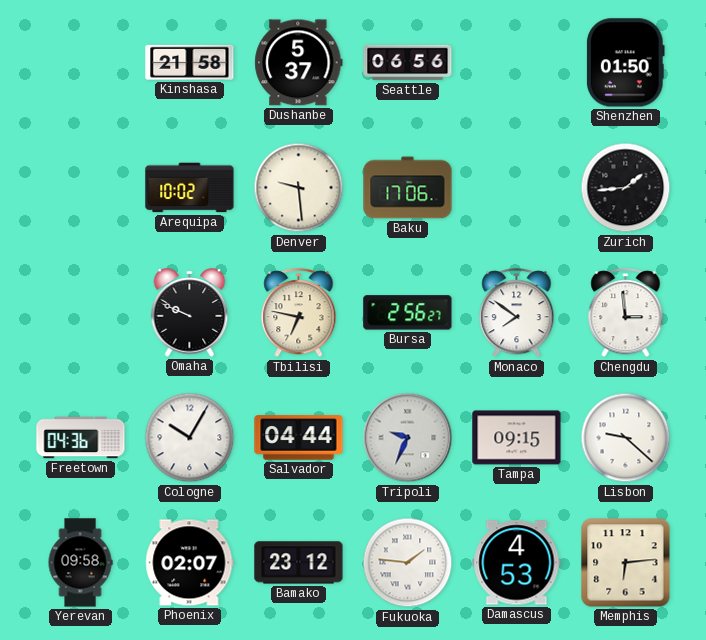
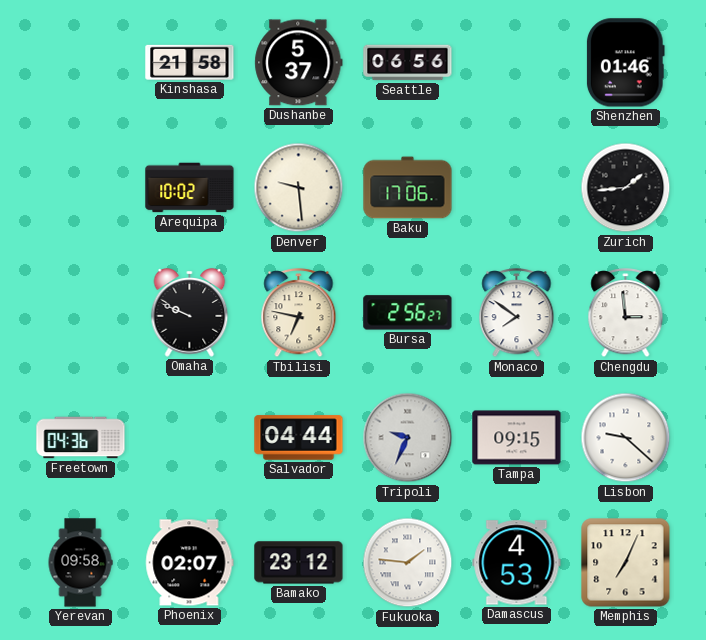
Shenzhen: 01:50 -> 01:46
Cologne: 10:05 -> none
Memphis: 6:14 -> 7:04
